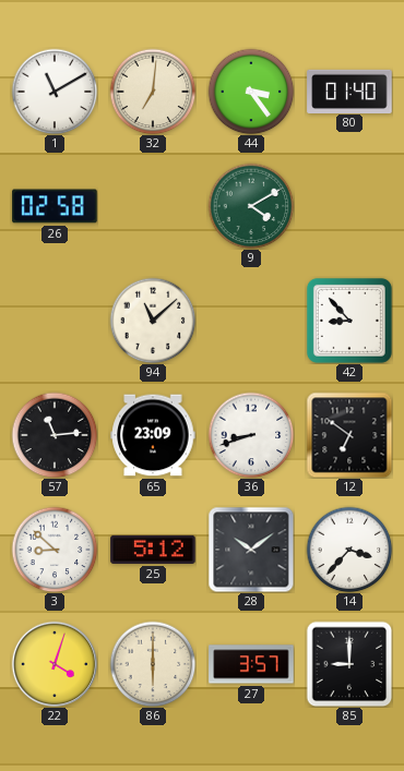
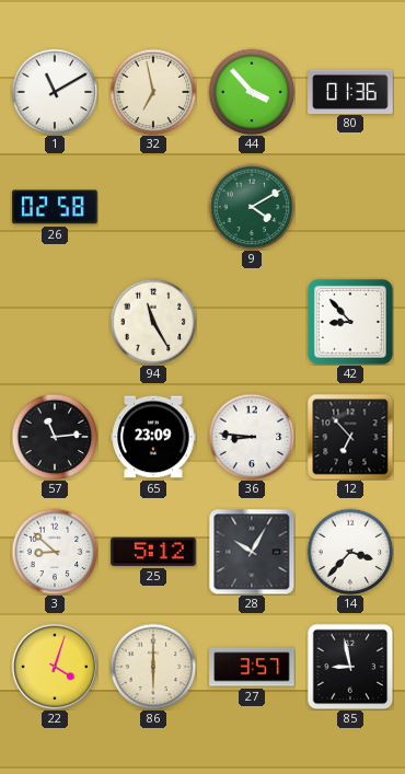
32: 7:01 -> 6:58
44: 3:24 -> 3:53
80: 01:40 -> 01:36
94: 11:08 -> 11:25
36: 8:42 -> 8:46
12: 6:51 -> 6:53
28: 10:09 -> 10:05
85: 9:00 -> 8:58
